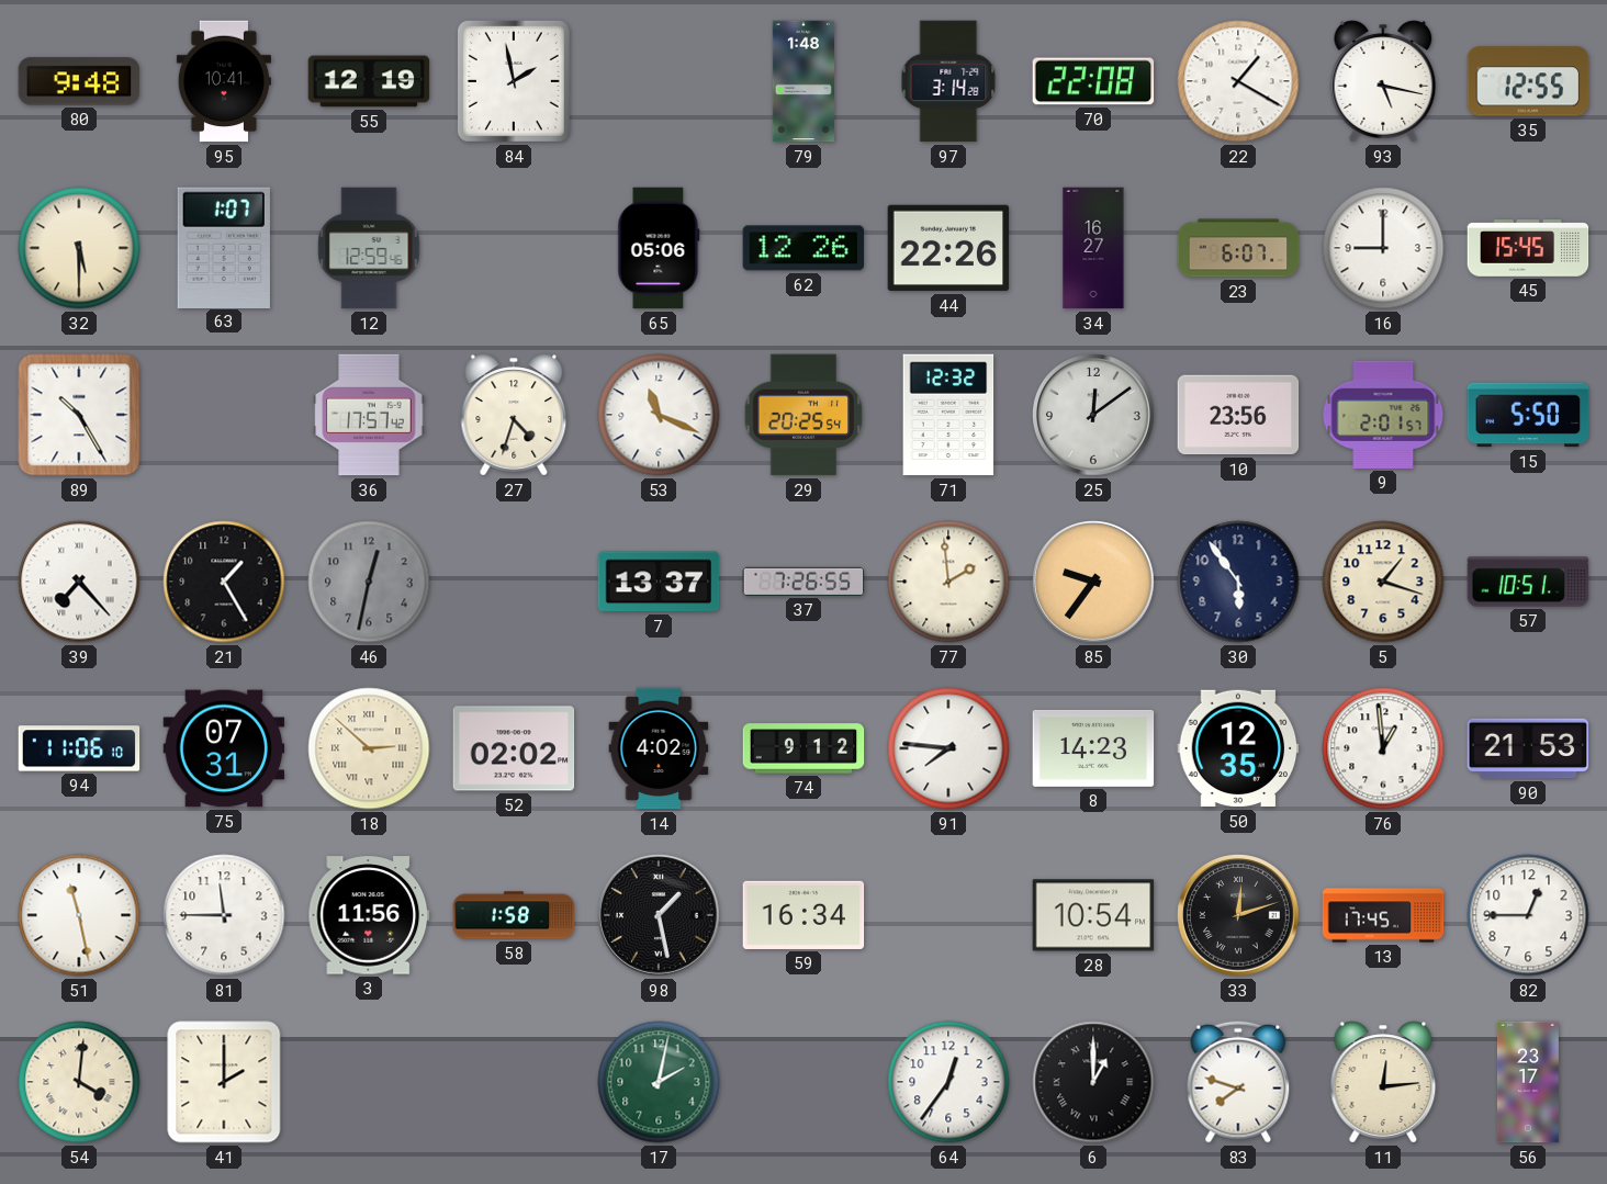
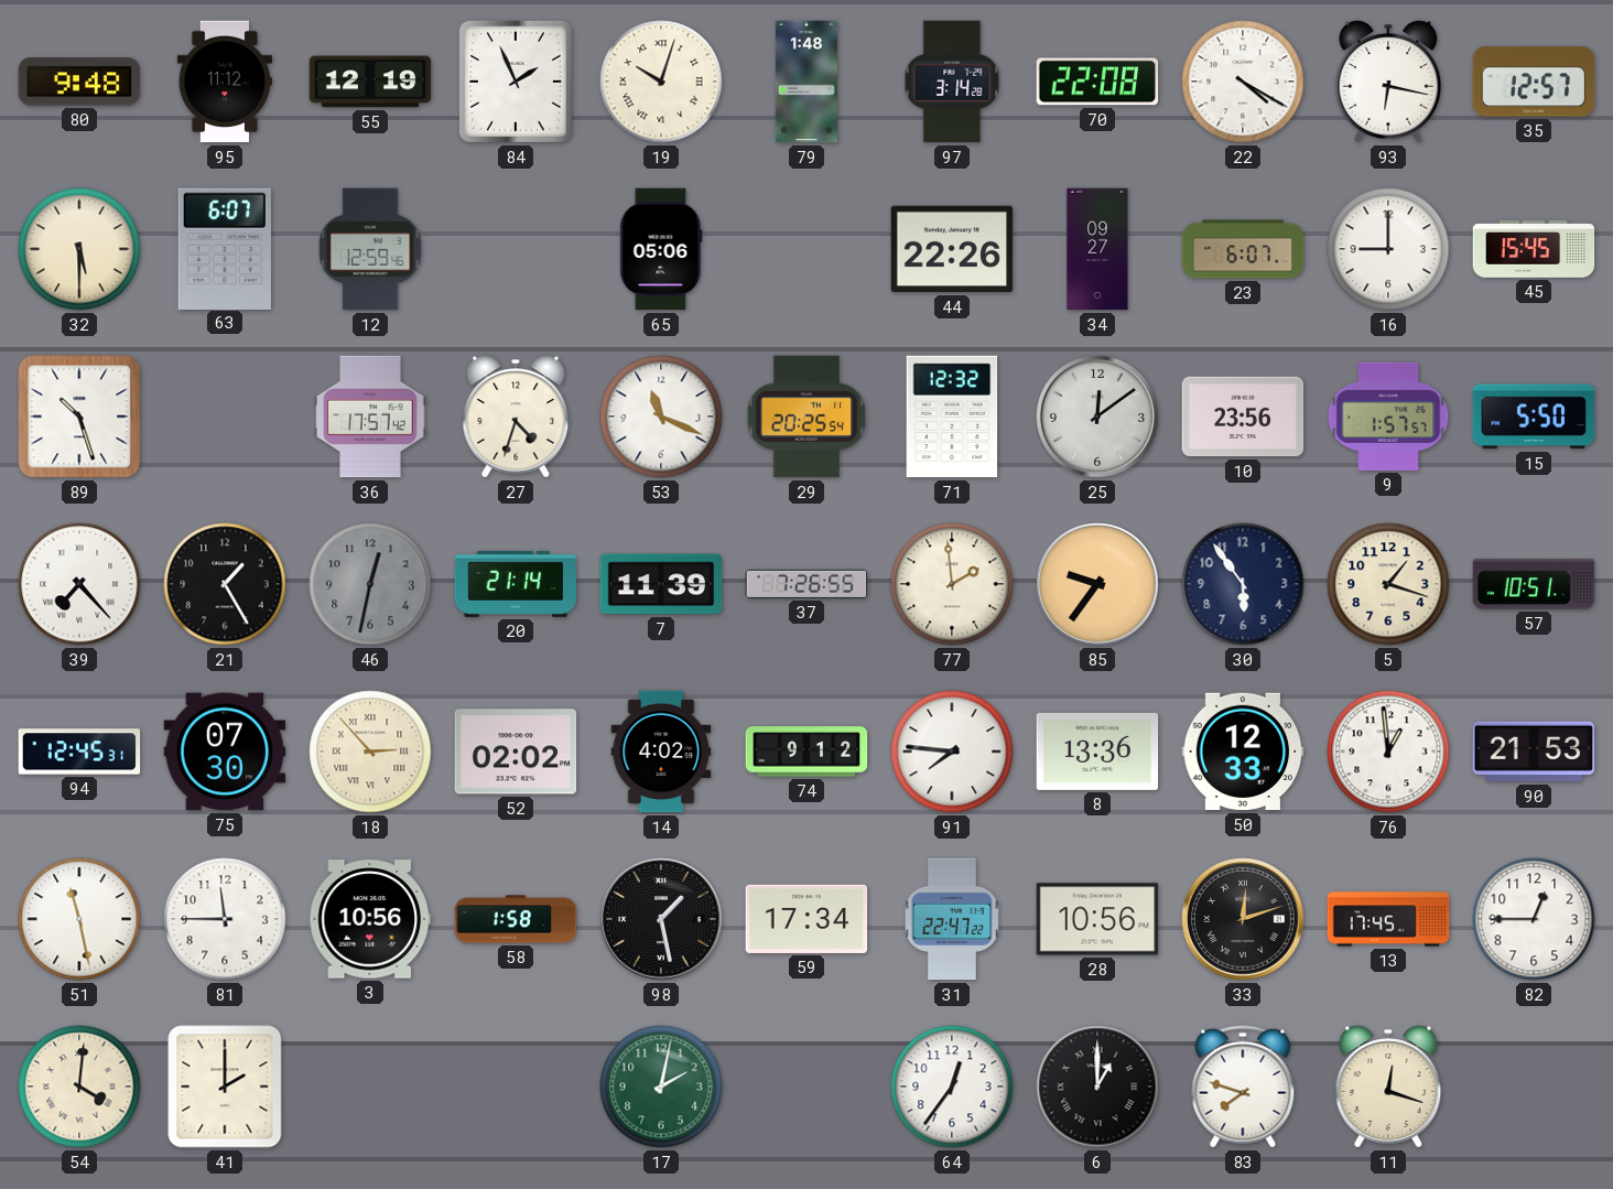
95: 10:41 -> 11:12
84: 1:58 -> 1:56
19: none -> 10:03
22: 1:20 -> 4:20
93: 5:17 -> 6:17
35: 12:55 -> 12:57
63: 1:07 -> 6:07
62: 12:26 -> none
34: 16:27 -> 09:27
89: 10:25 -> 10:27
9: 2:01 -> 1:57
20: none -> 21:14
7: 13:37 -> 11:39
94: 11:06 -> 12:45
75: 07:31 -> 07:30
18: 2:52 -> 2:53
8: 14:23 -> 13:36
50: 12:35 -> 12:33
3: 11:56 -> 10:56
59: 16:34 -> 17:34
31: none -> 22:47
28: 10:54 -> 10:56
11: 12:14 -> 12:18
56: 23:17 -> none
